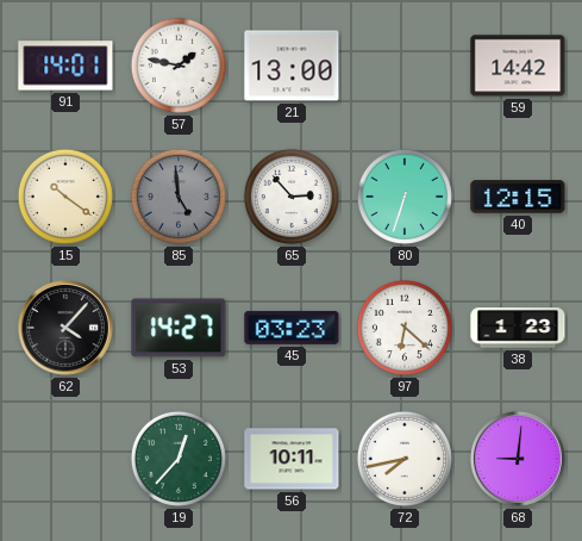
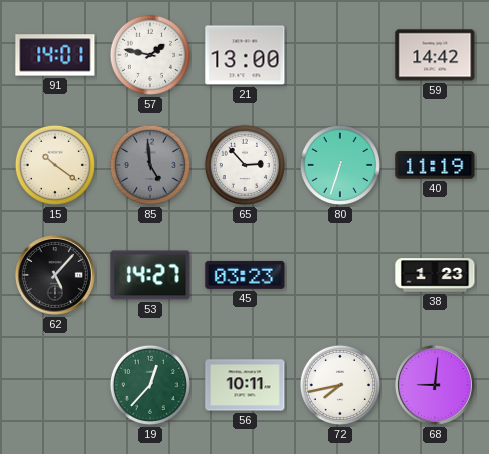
40: 12:15 -> 11:19
62: 4:07 -> 5:07
97: 6:22 -> none
